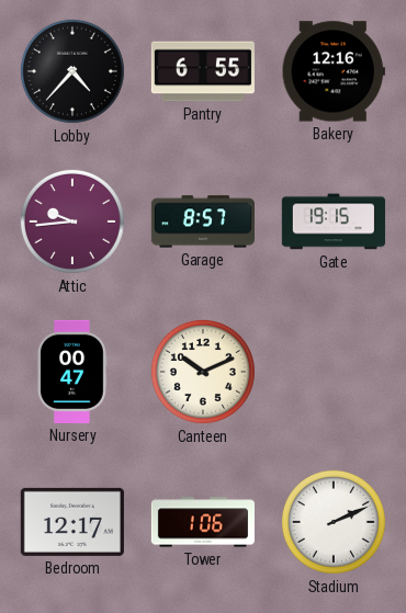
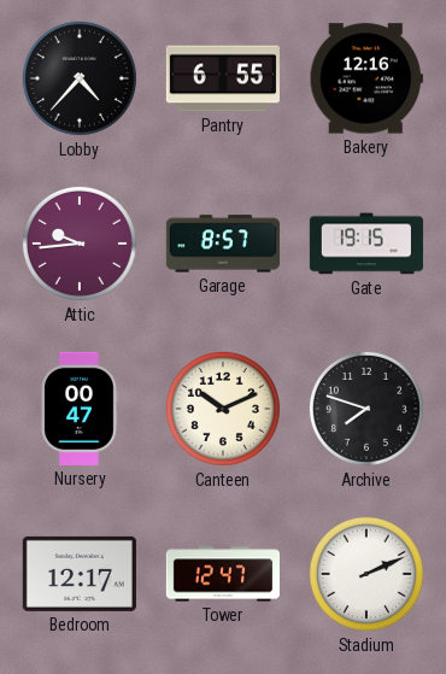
Archive: none -> 7:48
Tower: 1:06 -> 12:47
